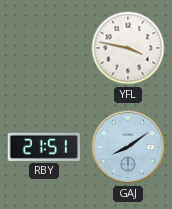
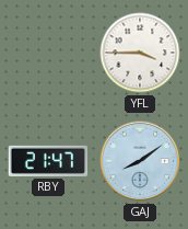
YFL: 3:47 -> 3:45
RBY: 21:51 -> 21:47
